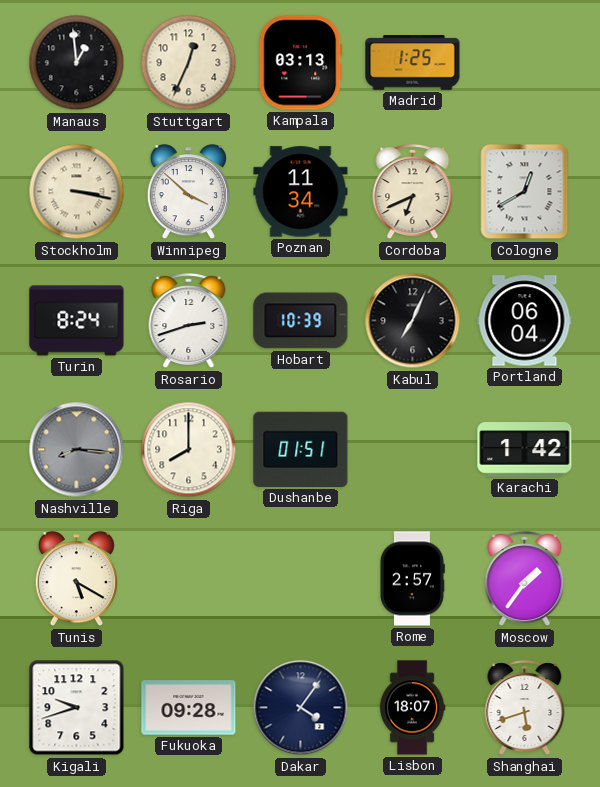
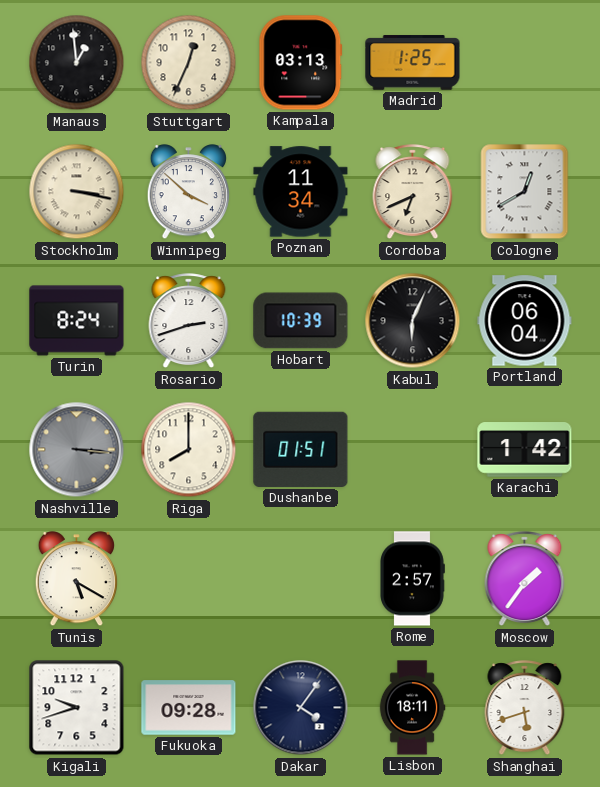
Kabul: 7:04 -> 6:04
Nashville: 8:16 -> 3:16
Lisbon: 18:07 -> 18:11
